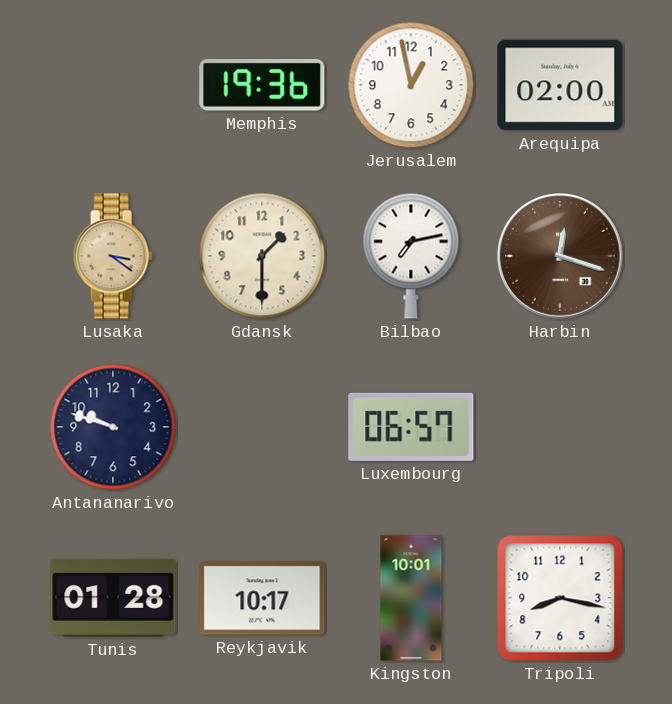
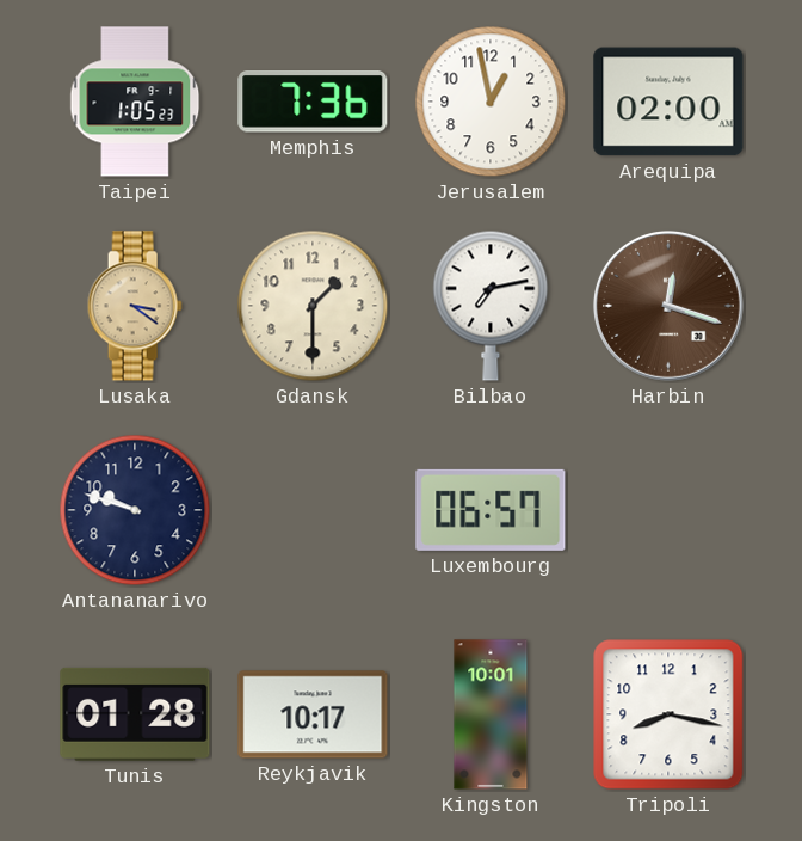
Taipei: none -> 1:05
Memphis: 19:36 -> 7:36
